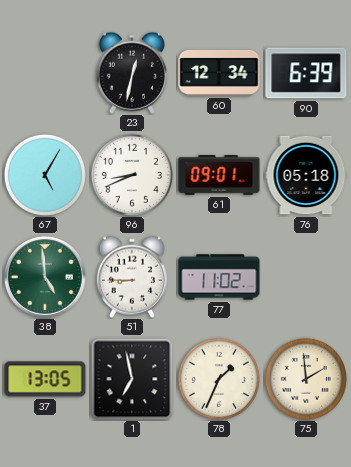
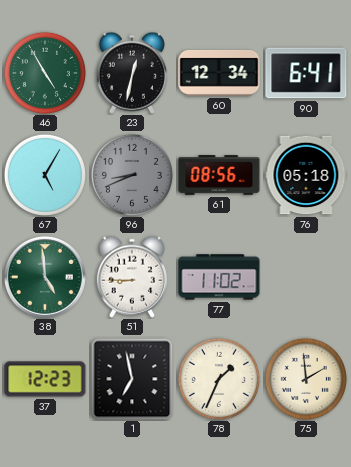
46: none -> 4:55
90: 6:39 -> 6:41
96 dial: white -> grey
61: 09:01 -> 08:56
37: 13:05 -> 12:23
